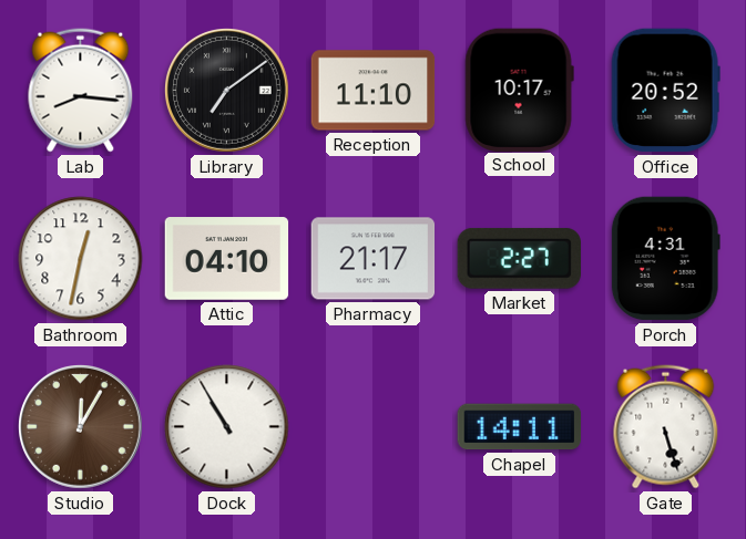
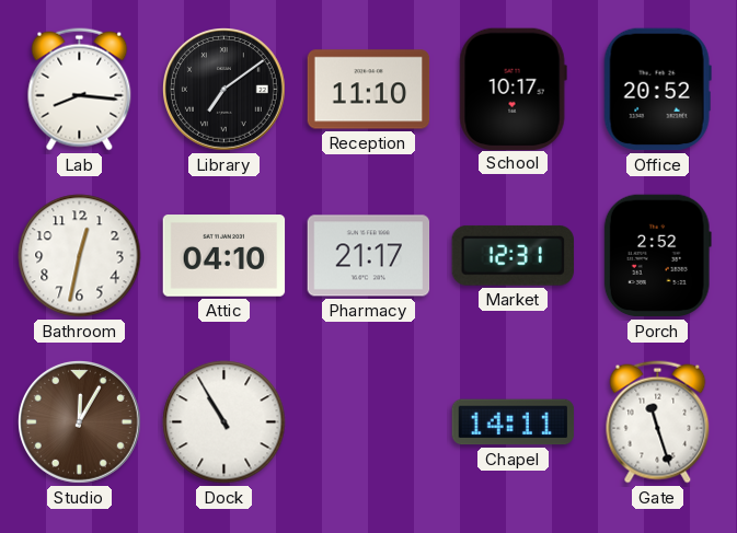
Market: 2:27 -> 12:31
Porch: 4:31 -> 2:52
Gate: 5:27 -> 11:27
